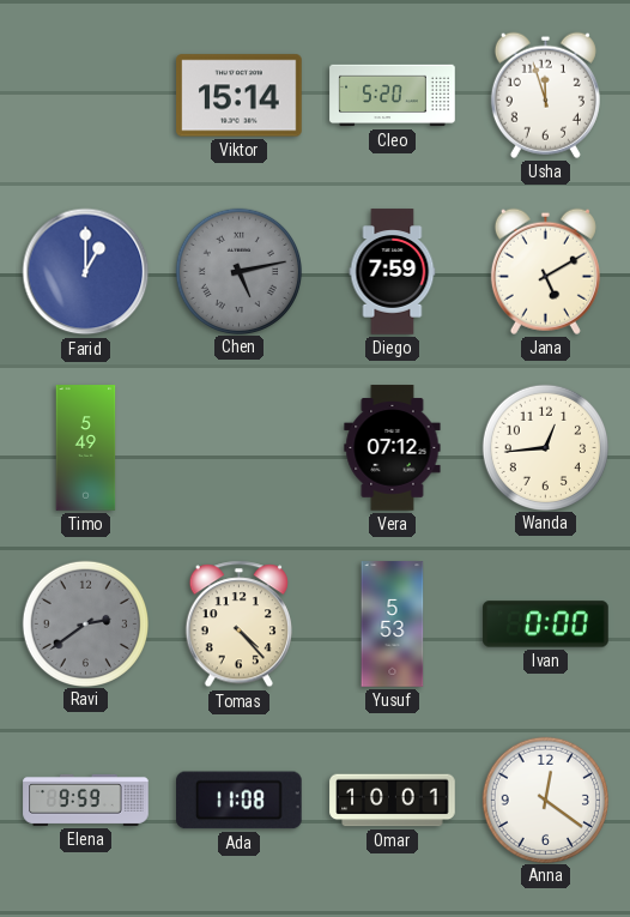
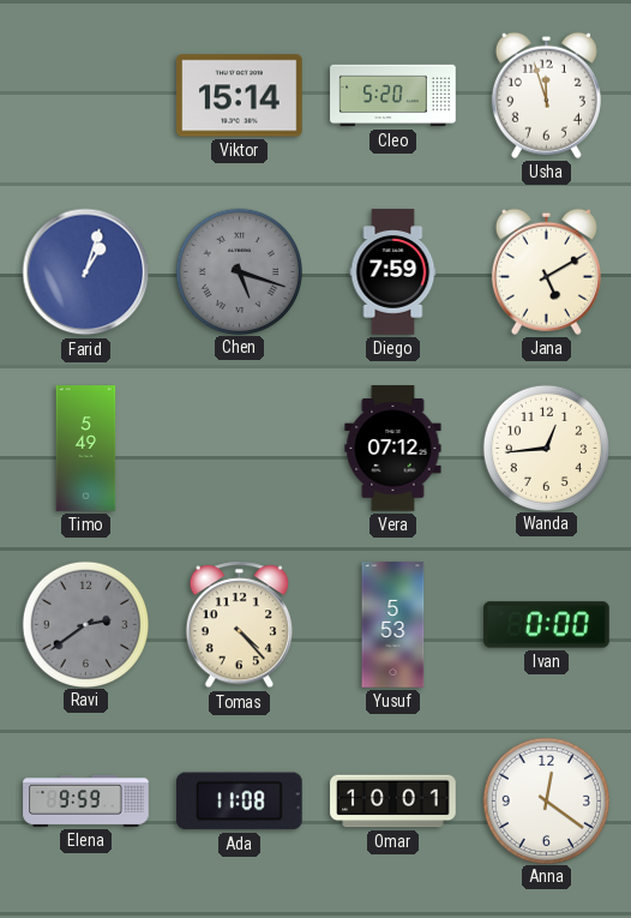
Farid: 1:00 -> 1:03
Chen: 5:13 -> 5:18
